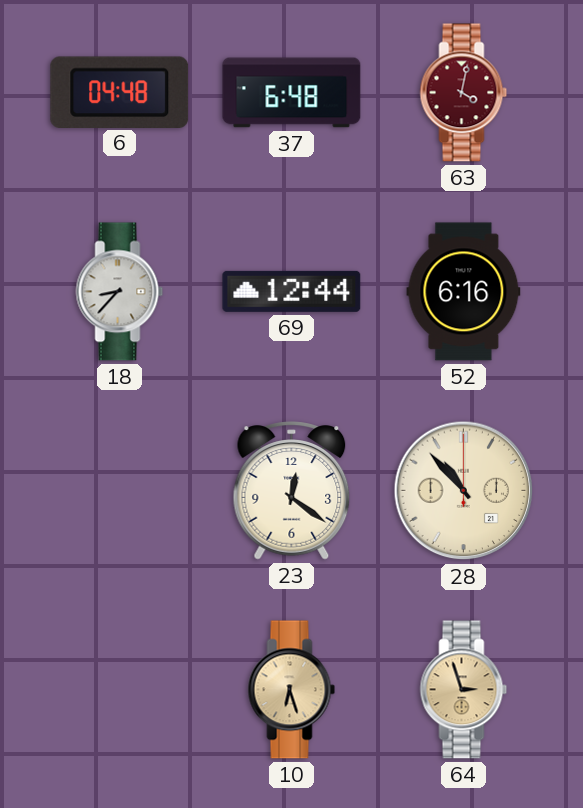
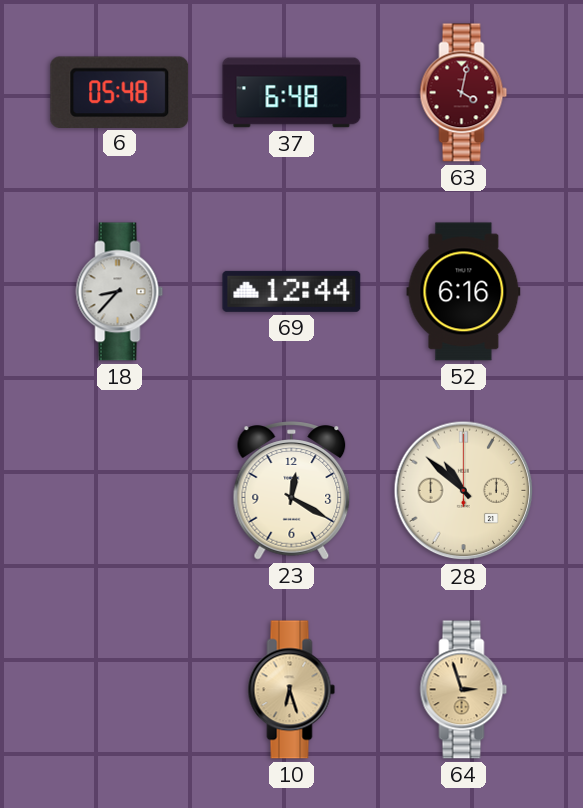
6: 04:48 -> 05:48
23: 12:21 -> 12:20
28: 10:53 -> 10:52
